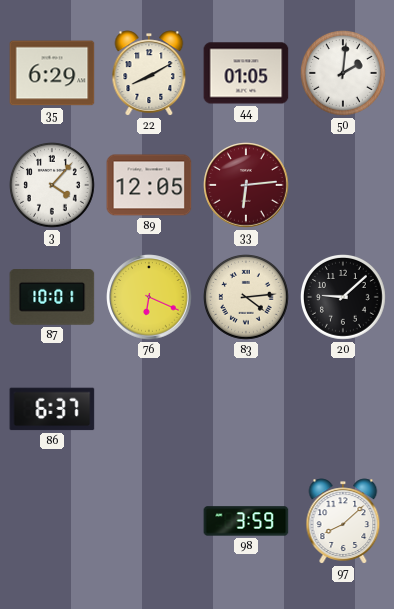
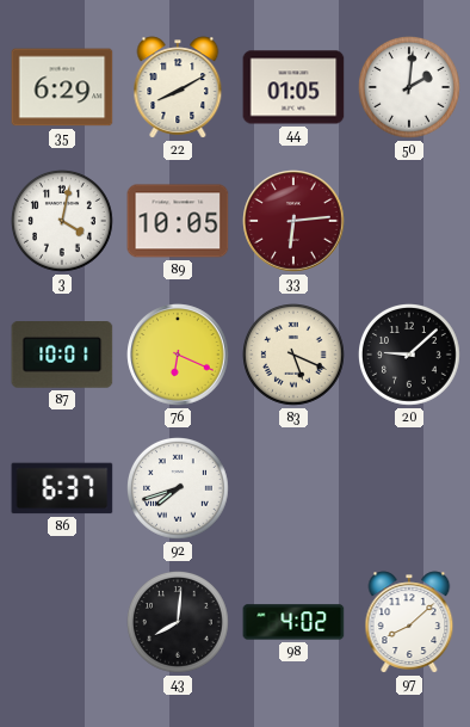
3: 4:07 -> 4:02
89: 12:05 -> 10:05
83: 4:14 -> 5:19
92: none -> 7:42
43: none -> 8:01
98: 3:59 -> 4:02
